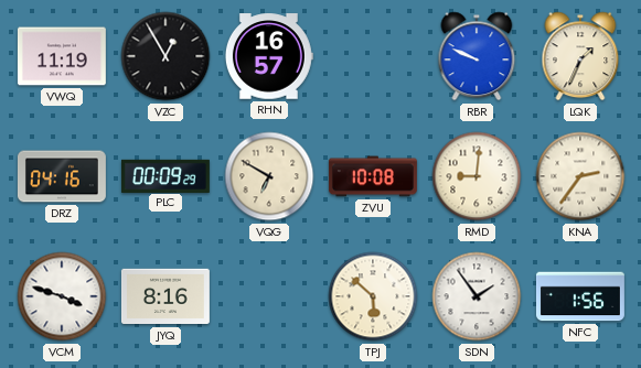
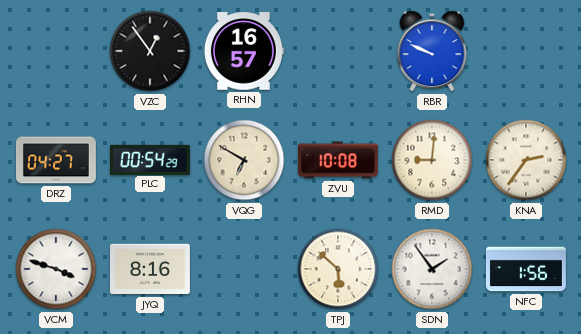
VWQ: 11:19 -> none
VZC: 12:55 -> 12:54
LQK: 1:34 -> none
DRZ: 04:16 -> 04:27
PLC: 00:09 -> 00:54
